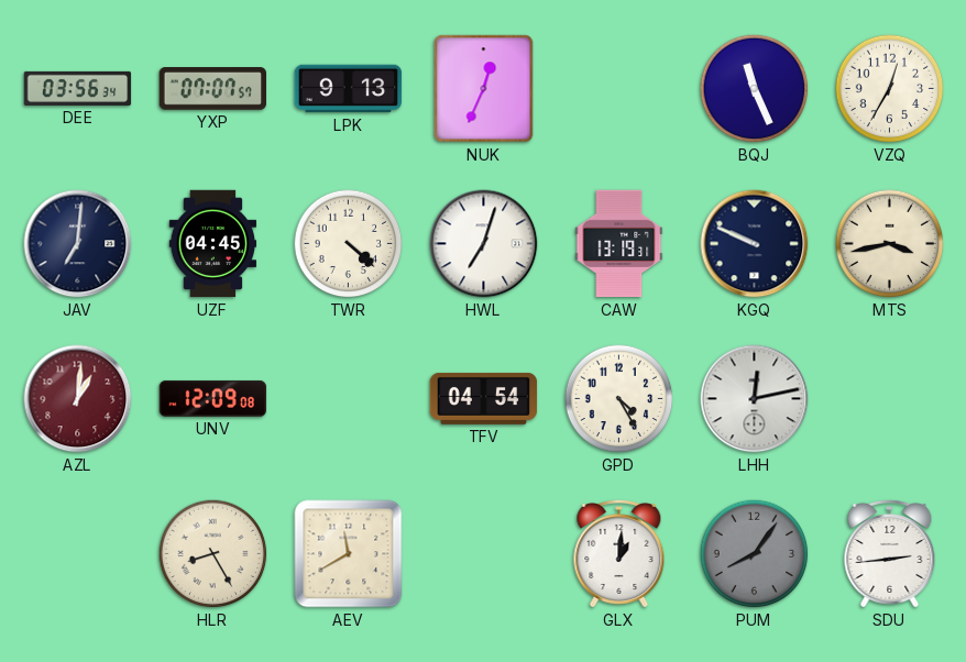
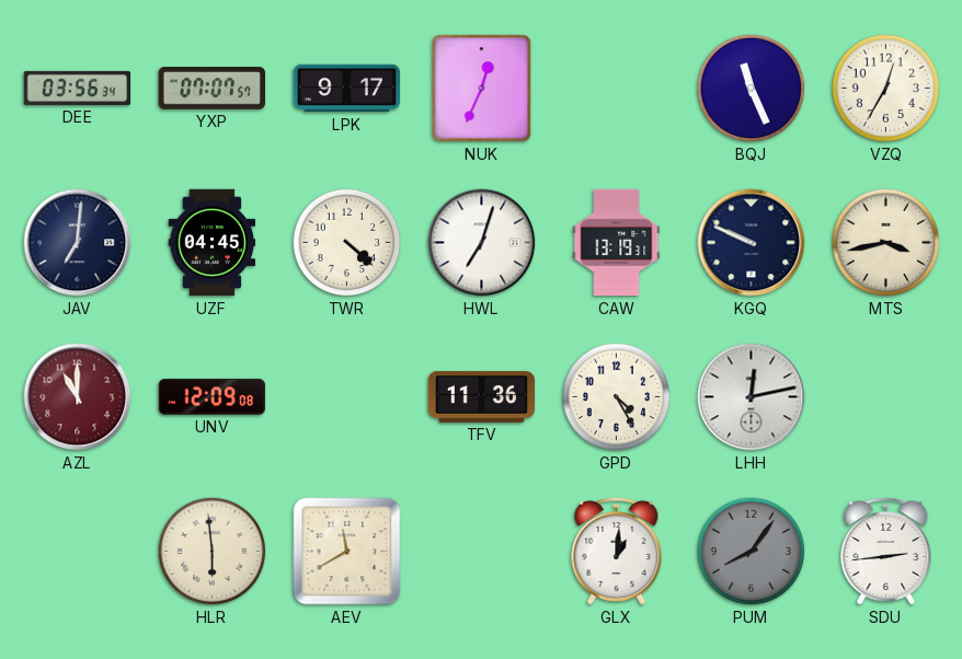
LPK: 9:13 -> 9:17
AZL: 1:01 -> 11:00
TFV: 04:54 -> 11:36
HLR: 8:25 -> 5:59
